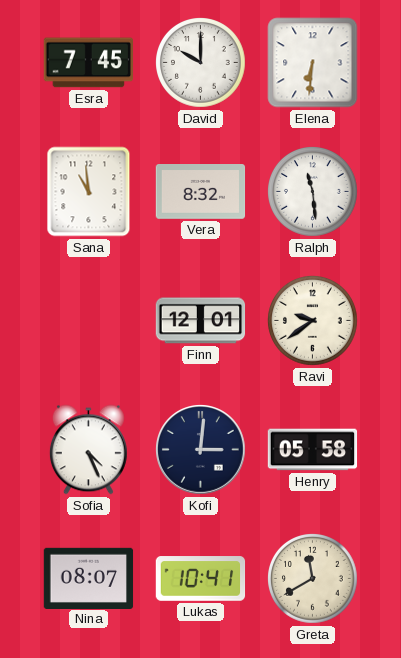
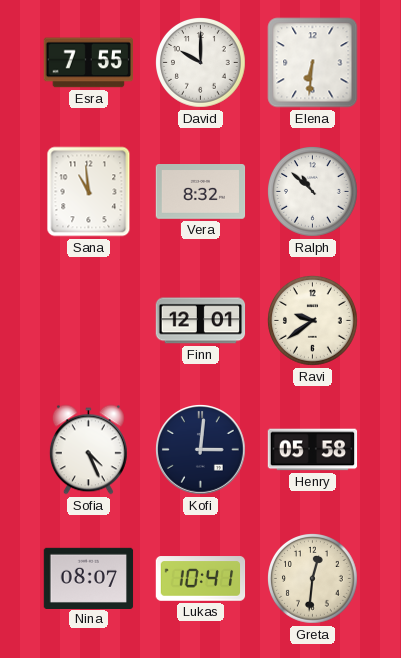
Esra: 7:45 -> 7:55
Ralph: 11:29 -> 10:52
Greta: 11:40 -> 12:31
